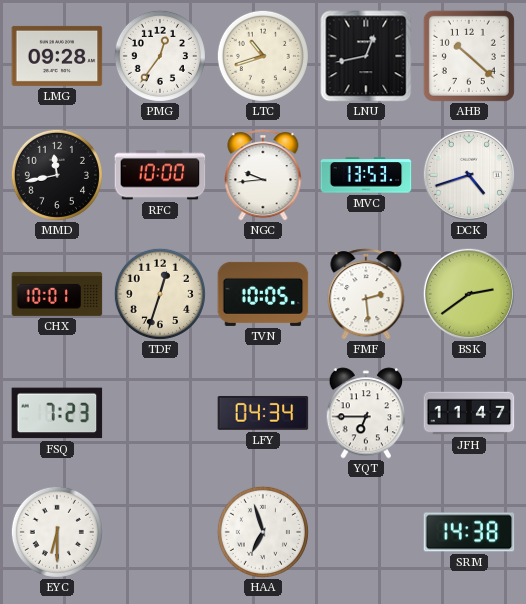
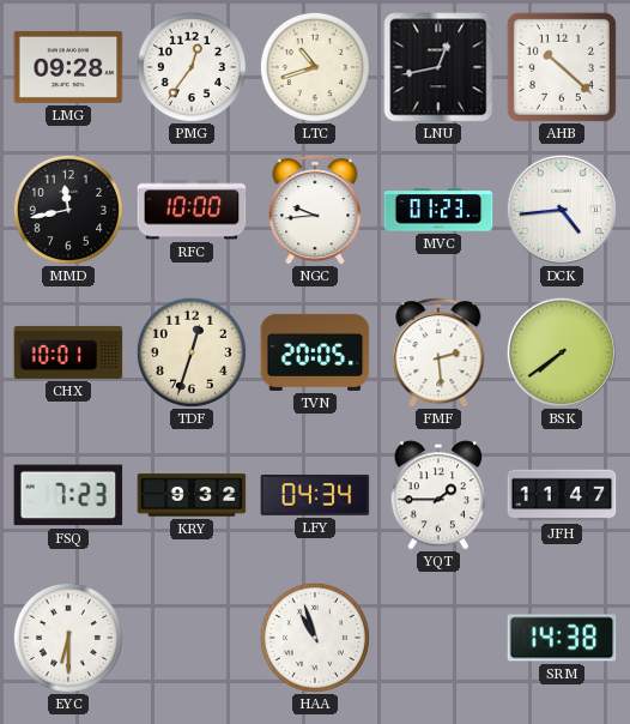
MVC: 13:53 -> 01:23
DCK: 4:42 -> 4:44
TVN: 10:05 -> 20:05
BSK: 2:39 -> 7:39
KRY: none -> 9:32
YQT: 6:45 -> 1:45
HAA: 6:57 -> 10:57
